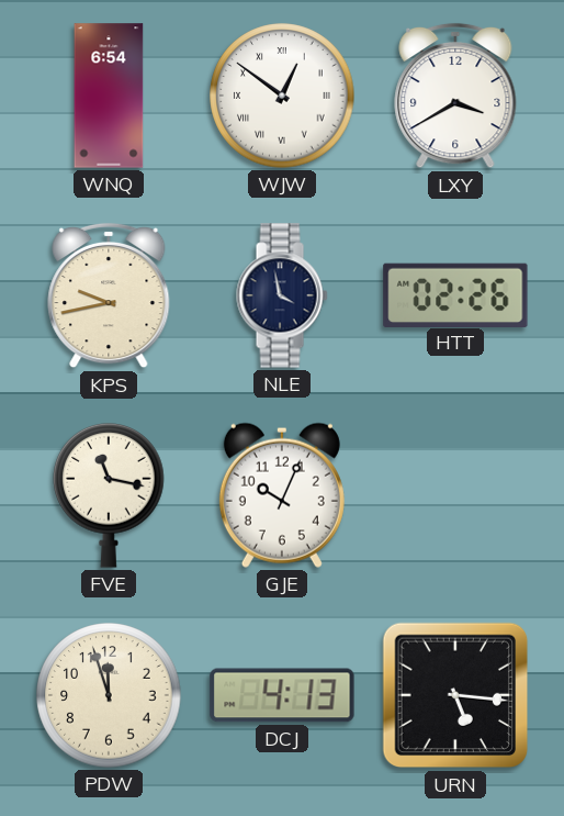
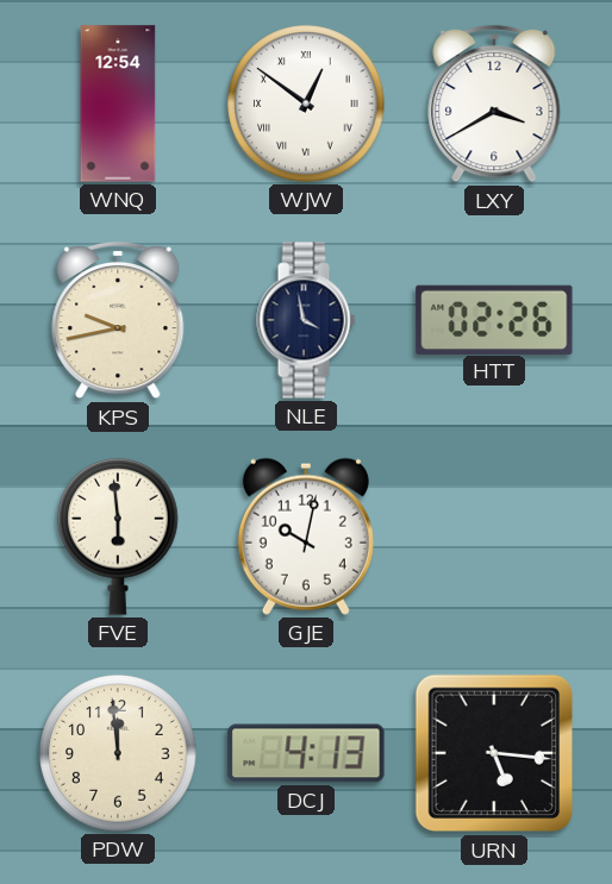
WNQ: 6:54 -> 12:54
FVE: 11:17 -> 5:59
GJE: 10:04 -> 10:02
PDW: 11:57 -> 11:59
